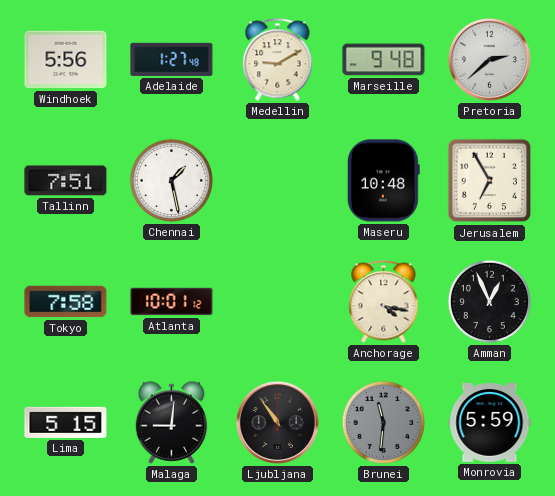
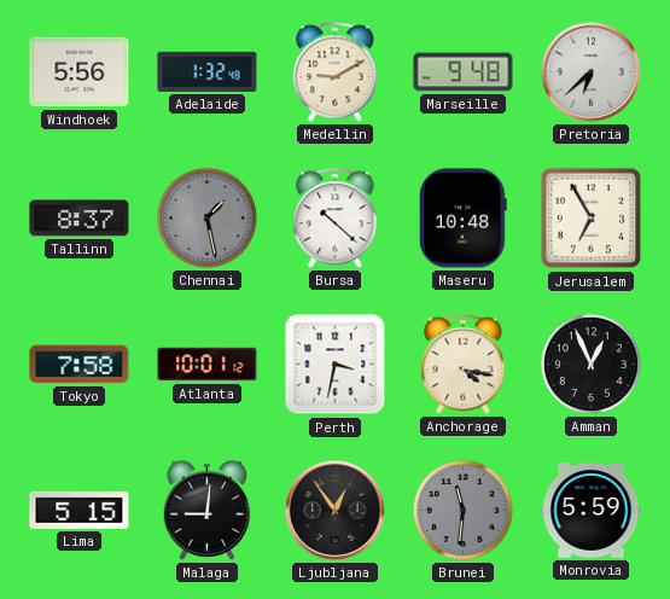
Adelaide: 1:27 -> 1:32
Pretoria: 2:38 -> 6:38
Tallinn: 7:51 -> 8:37
Chennai dial: white -> grey
Bursa: none -> 10:22
Perth: none -> 3:32
Ljubljana: 10:54 -> 12:54
